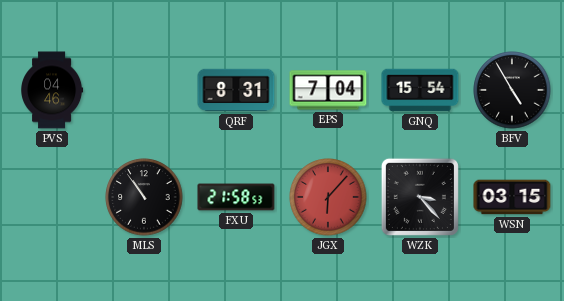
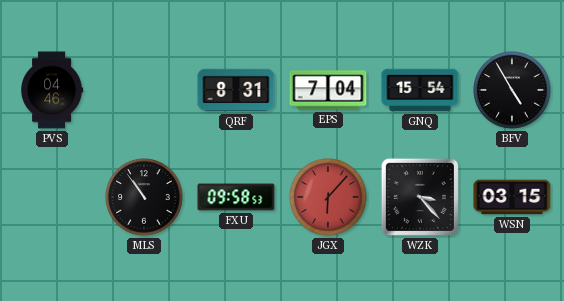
FXU: 21:58 -> 09:58
